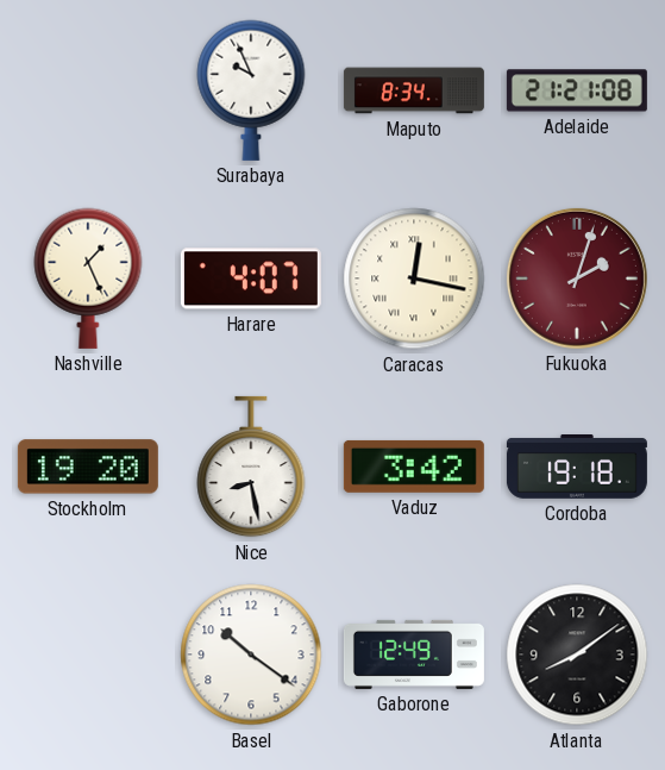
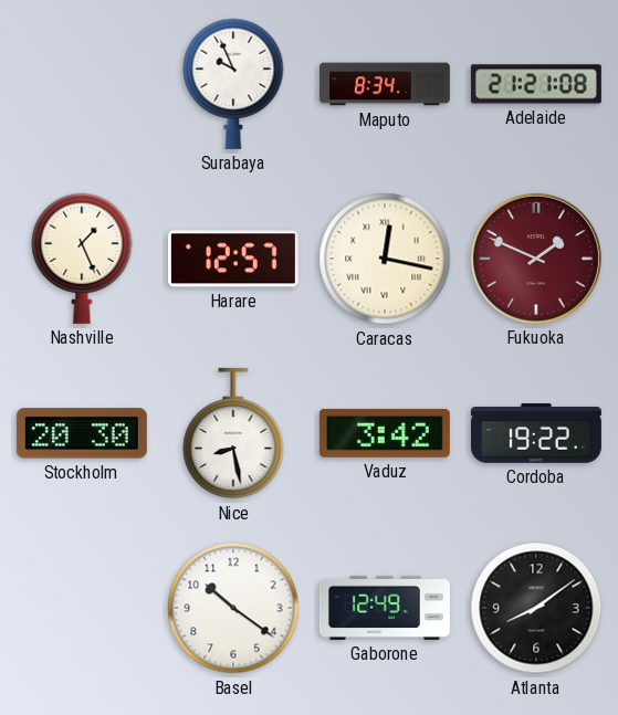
Harare: 4:07 -> 12:57
Fukuoka: 2:03 -> 1:49
Stockholm: 19:20 -> 20:30
Cordoba: 19:18 -> 19:22
